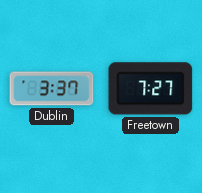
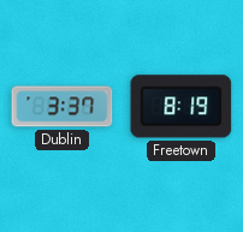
Freetown: 7:27 -> 8:19
